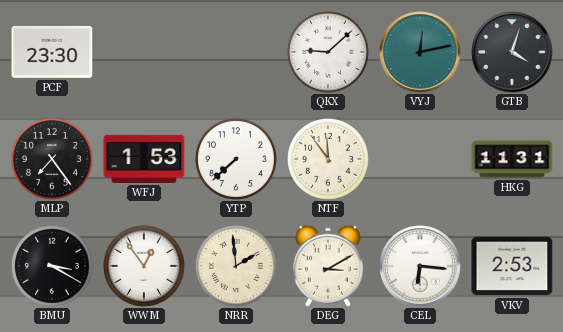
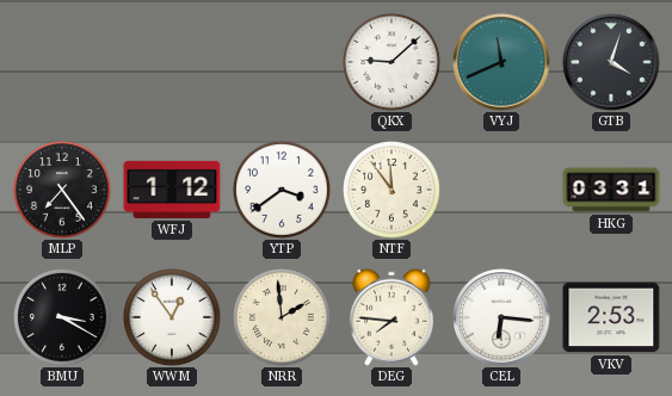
PCF: 23:30 -> none
VYJ: 12:13 -> 11:41
WFJ: 1:53 -> 1:12
YTP: 7:38 -> 3:39
HKG: 11:31 -> 03:31
DEG: 3:10 -> 7:46
